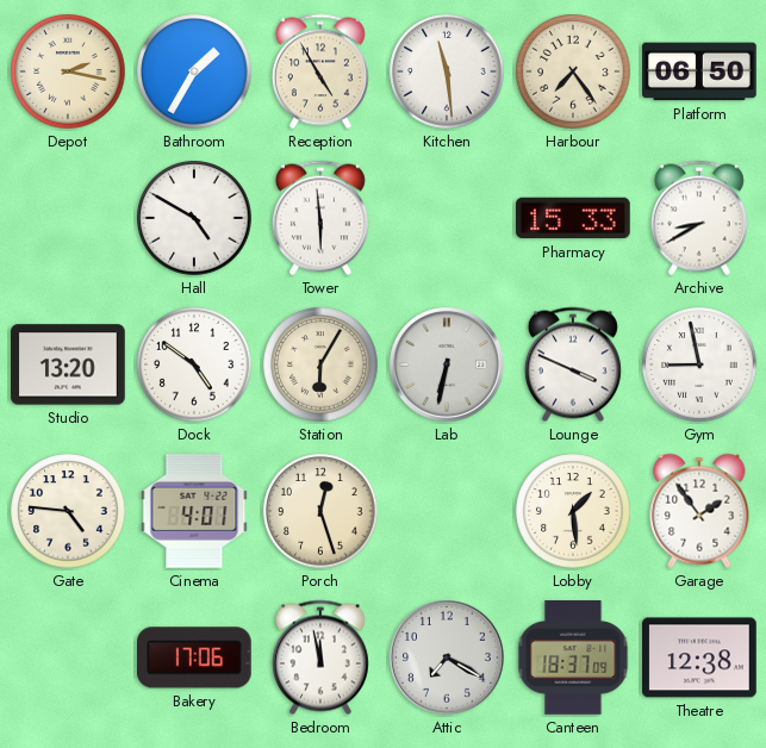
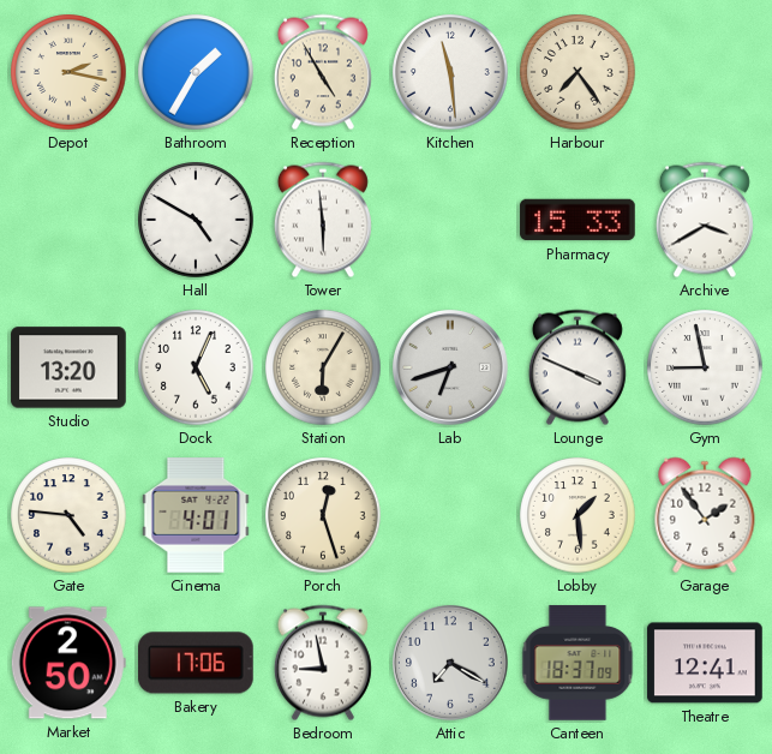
Platform: 06:50 -> none
Archive: 8:40 -> 3:40
Dock: 4:51 -> 5:04
Lab: 6:32 -> 6:42
Market: none -> 2:50
Bedroom: 11:58 -> 8:58
Theatre: 12:38 -> 12:41
